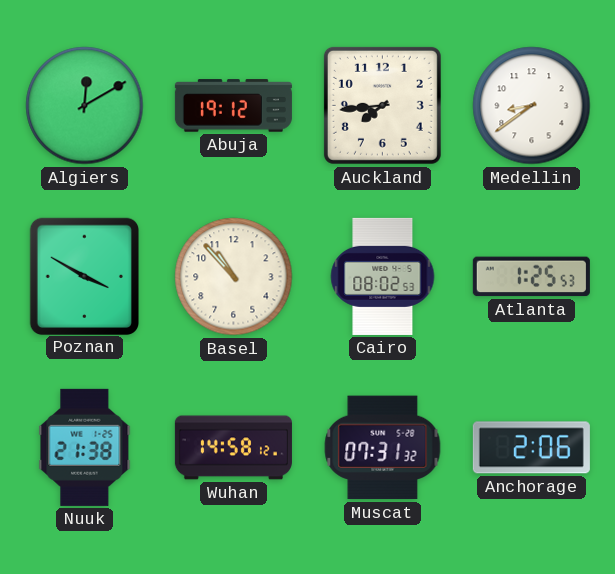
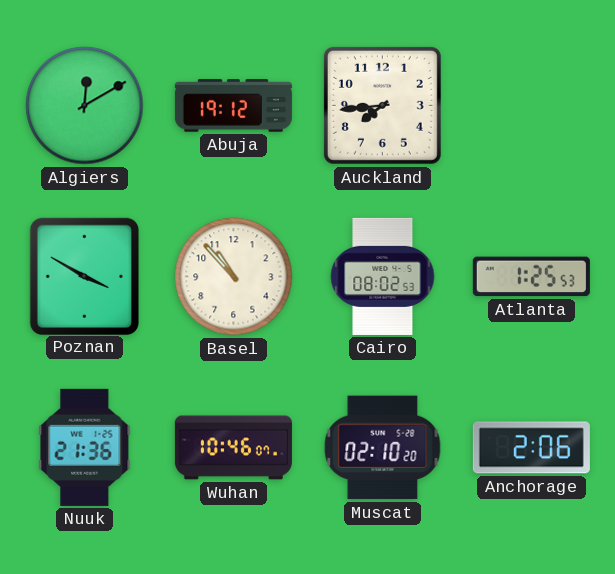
Medellin: 8:39 -> none
Nuuk: 21:38 -> 21:36
Wuhan: 14:58 -> 10:46
Muscat: 07:31 -> 02:10
